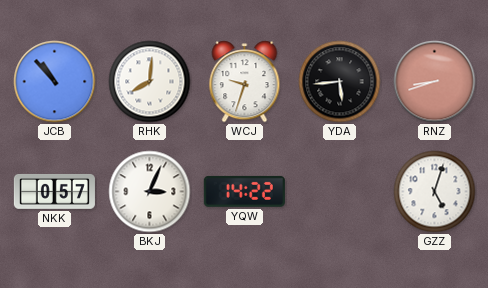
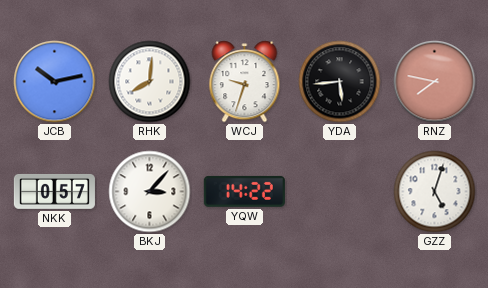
JCB: 10:53 -> 10:13
RNZ: 8:42 -> 7:47
BKJ: 3:04 -> 3:07
